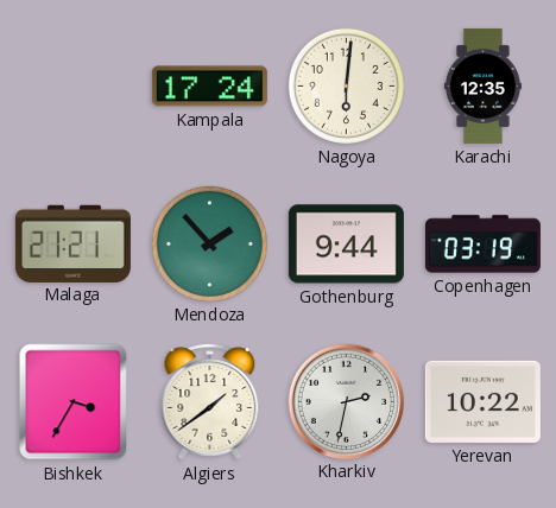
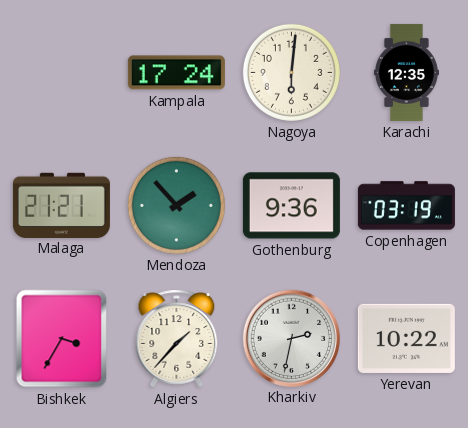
Gothenburg: 9:44 -> 9:36
Algiers: 1:39 -> 1:37
